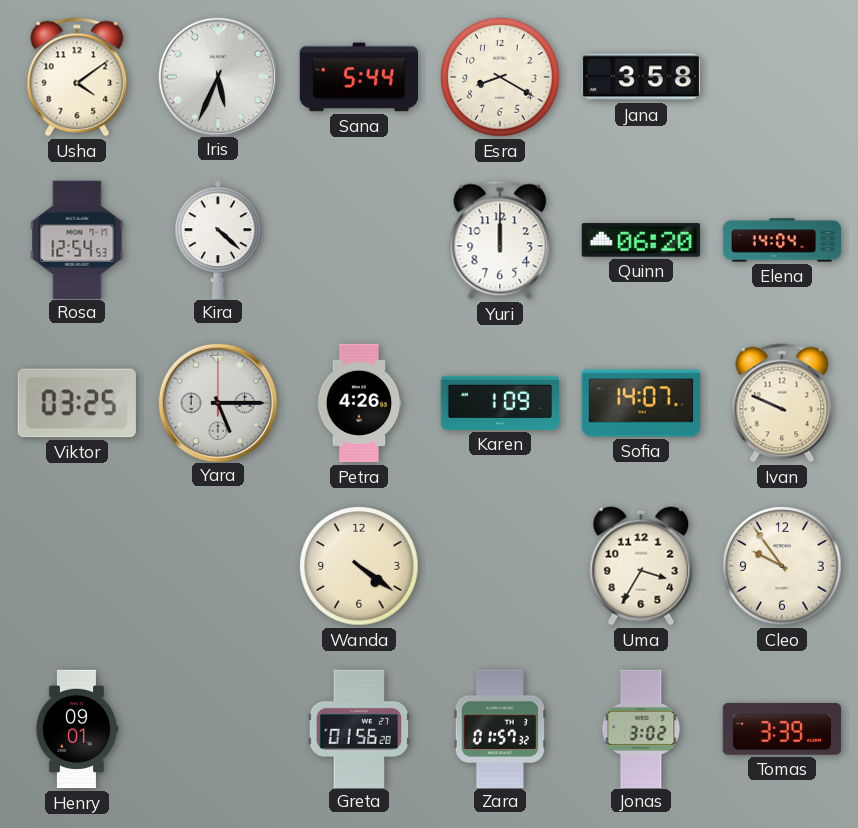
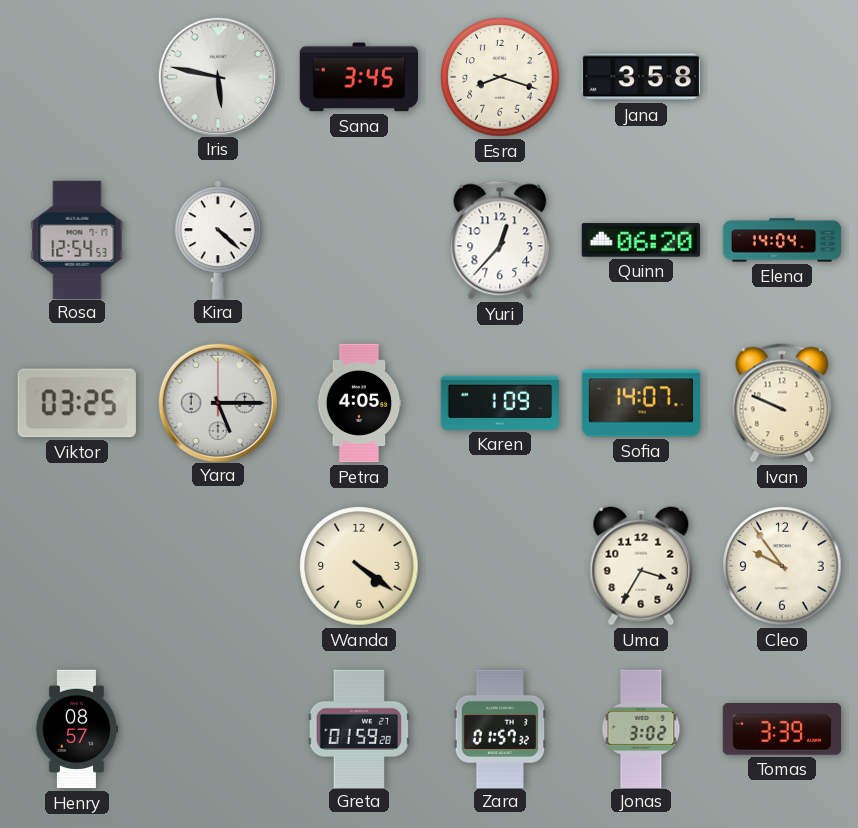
Usha: 4:09 -> none
Iris: 5:34 -> 5:47
Sana: 5:44 -> 3:45
Esra: 8:20 -> 8:18
Yuri: 12:00 -> 12:37
Petra: 4:26 -> 4:05
Henry: 09:01 -> 08:57
Greta: 01:56 -> 01:59
